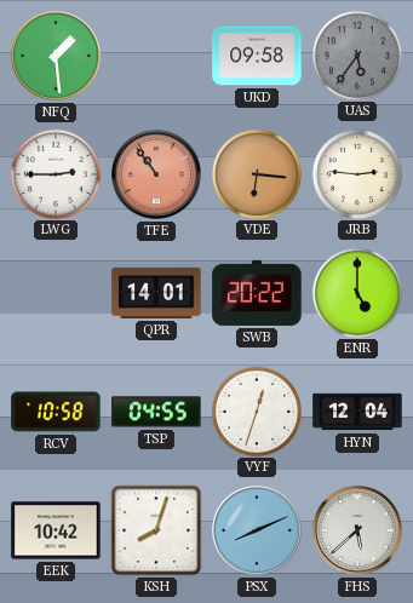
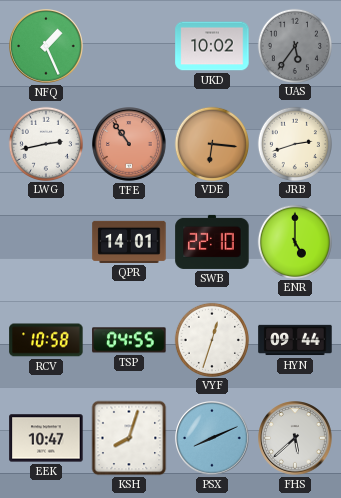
NFQ: 1:29 -> 1:26
UKD: 09:58 -> 10:02
LWG: 2:45 -> 2:43
JRB: 2:46 -> 2:42
SWB: 20:22 -> 22:10
HYN: 12:04 -> 09:44
EEK: 10:42 -> 10:47
